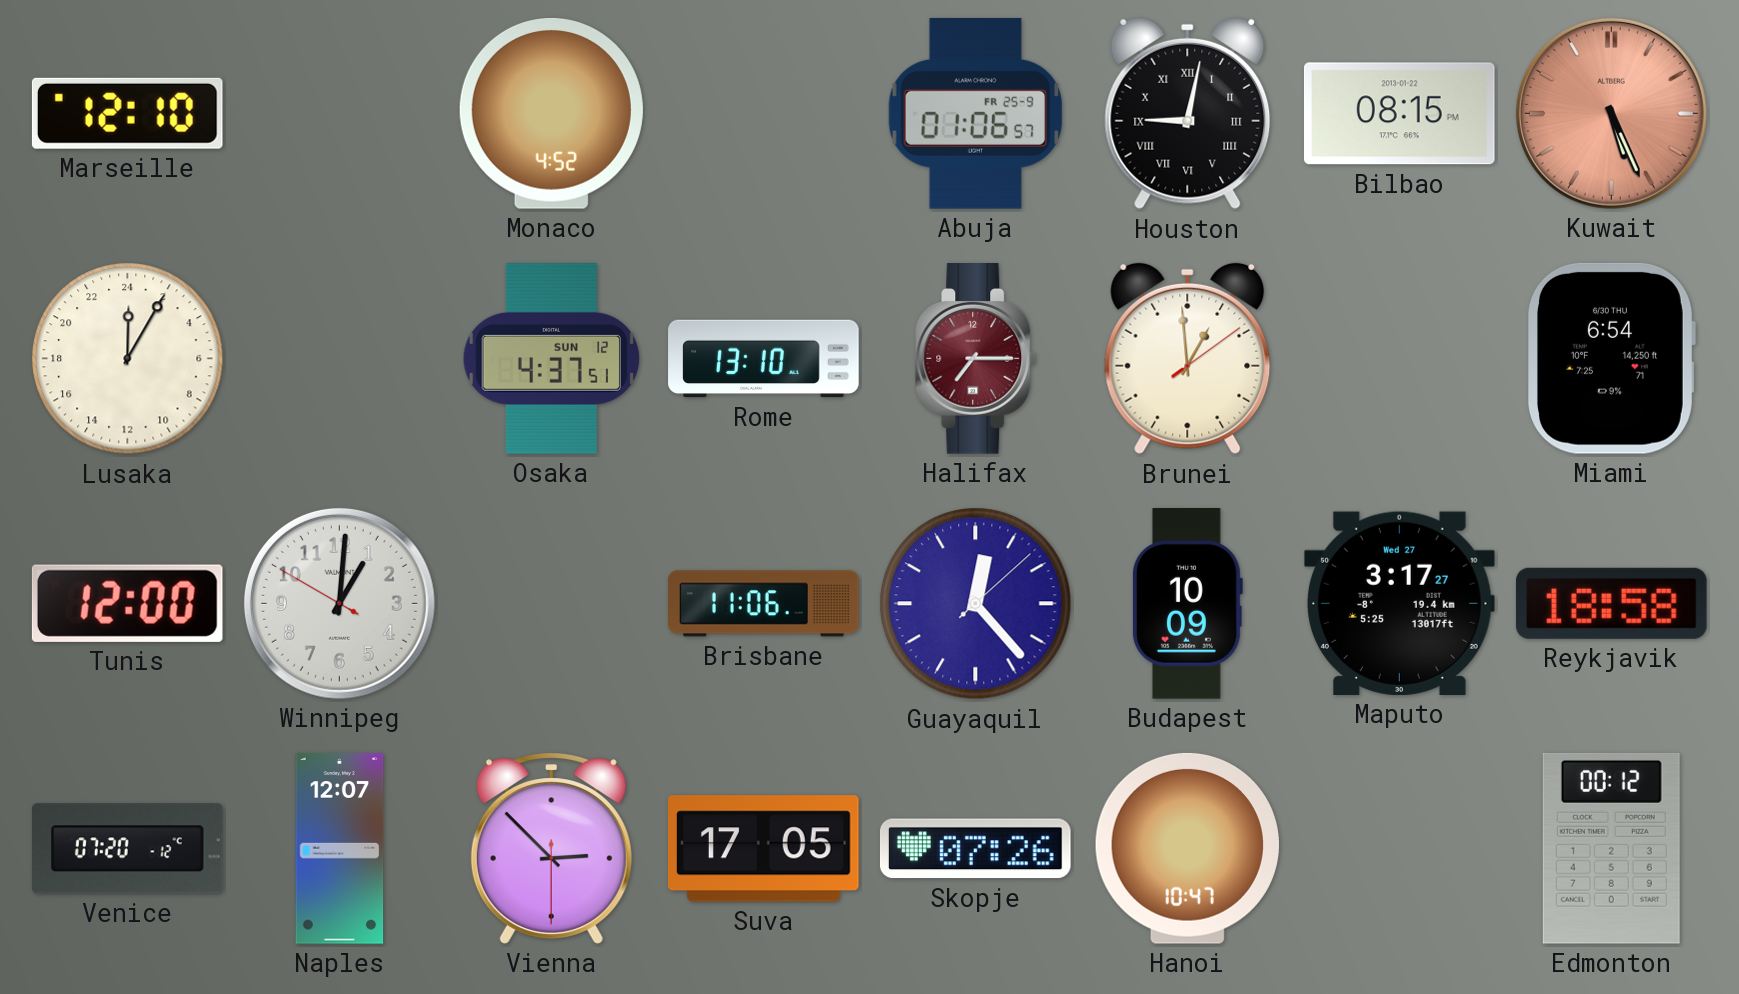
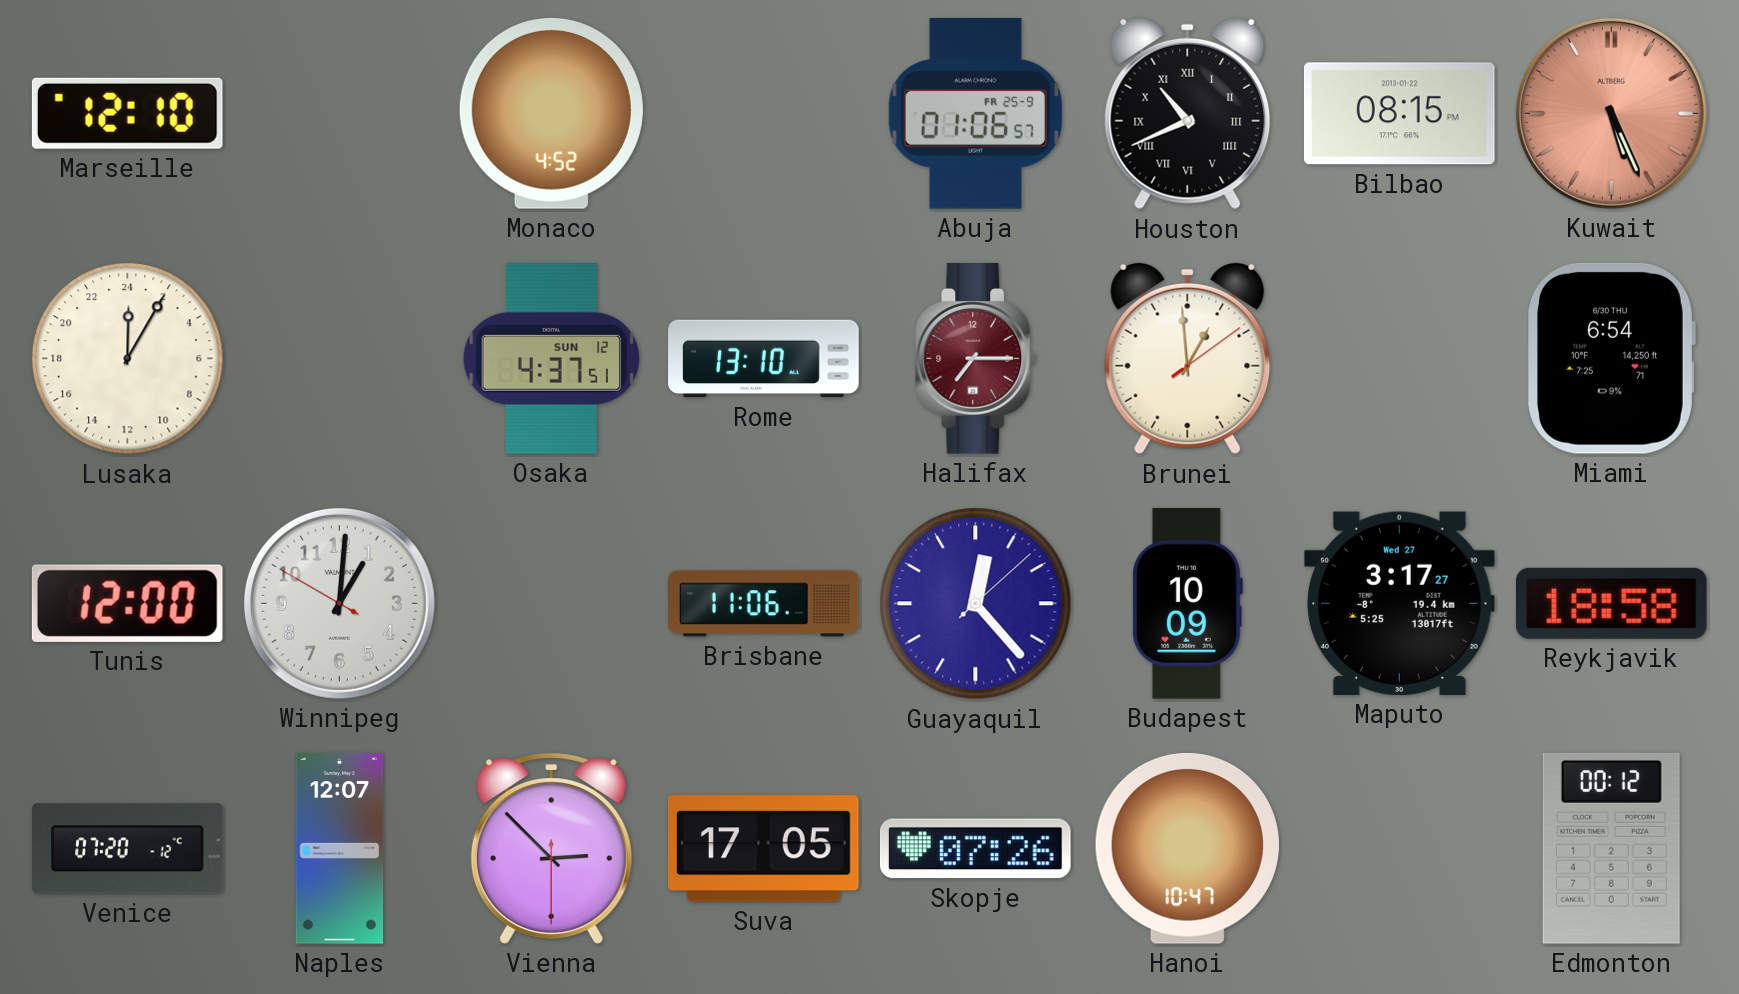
Houston: 9:02 -> 10:41
